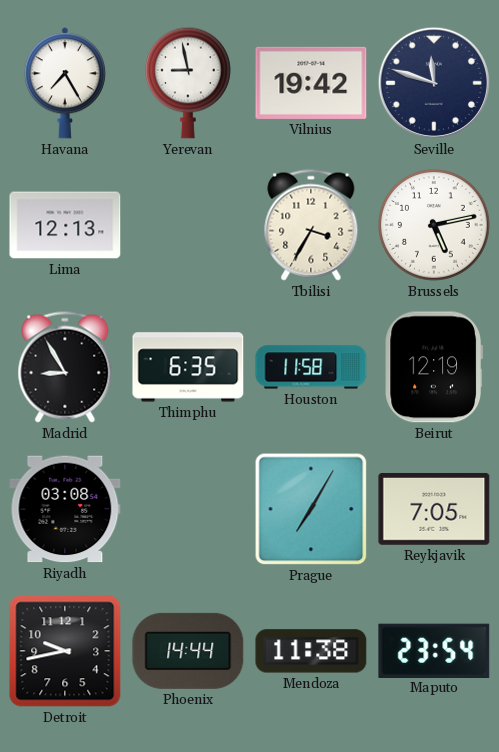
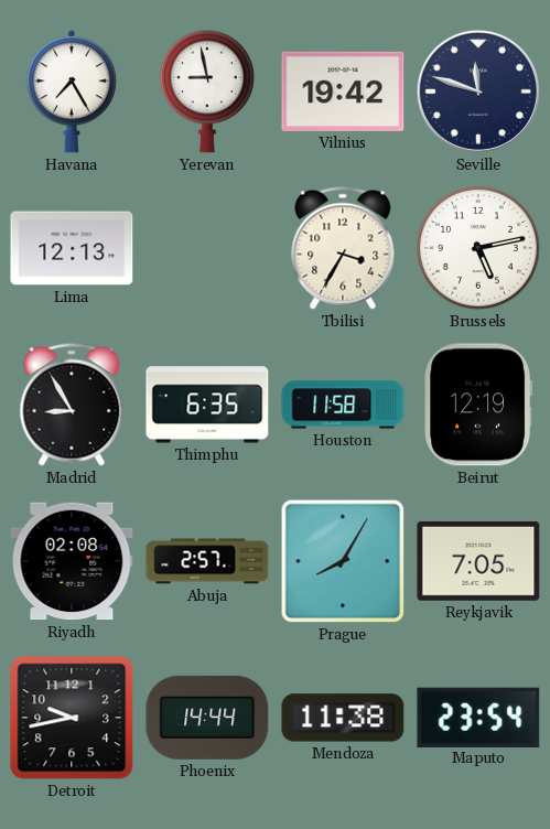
Riyadh: 03:08 -> 02:08
Abuja: none -> 2:57
Prague: 7:05 -> 8:05
